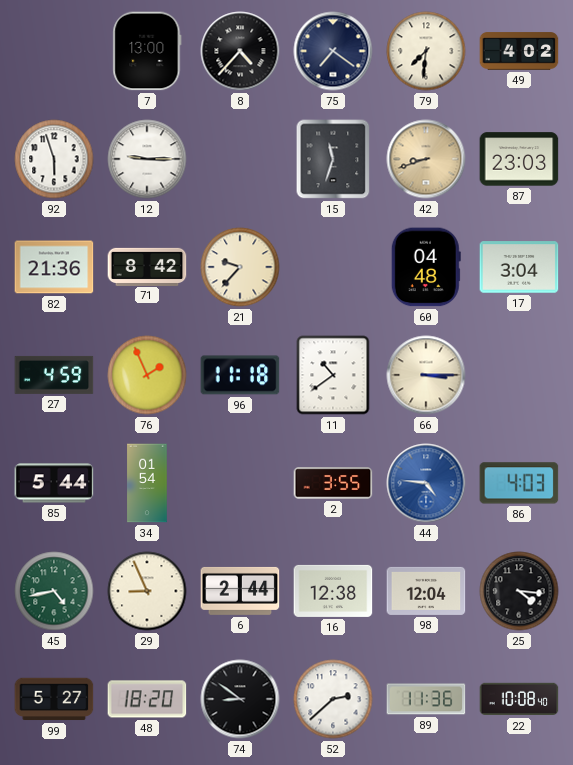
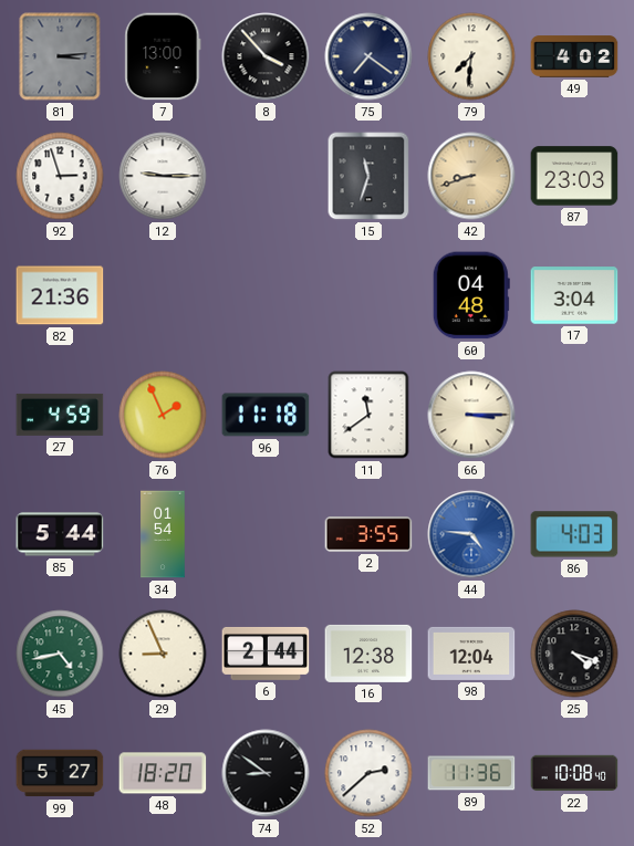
81: none -> 3:14
8: 4:37 -> 3:53
92: 5:57 -> 2:57
71: 8:42 -> none
21: 9:37 -> none
11: 10:39 -> 11:39
25: 4:16 -> 4:18
